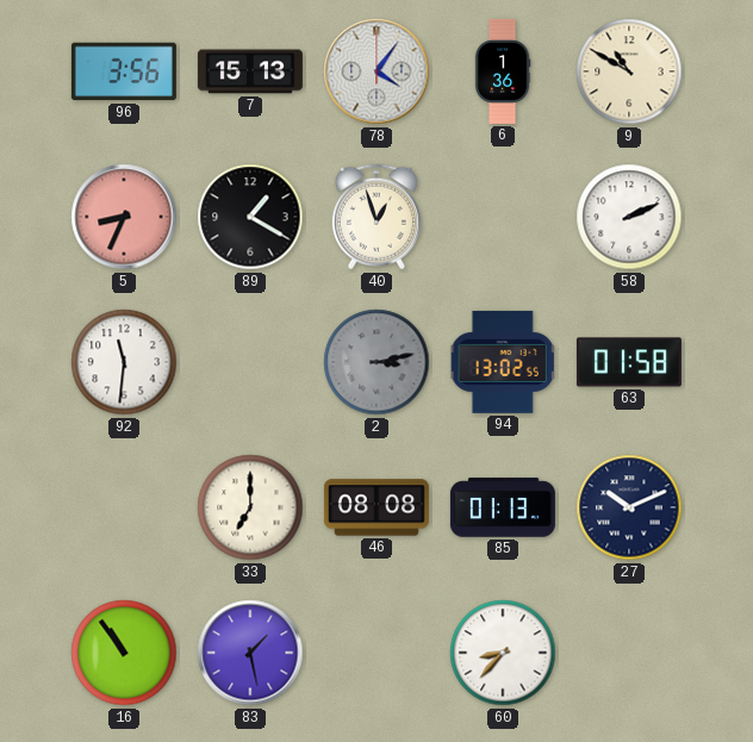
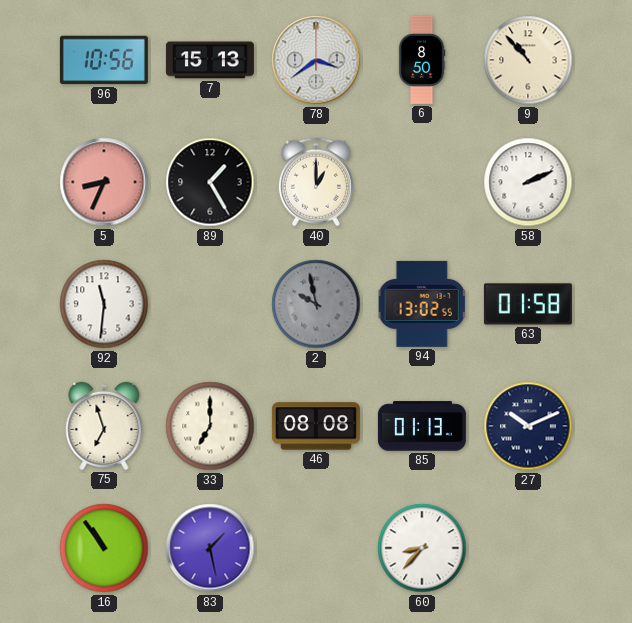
96: 3:56 -> 10:56
78: 4:06 -> 3:39
6: 1:36 -> 8:50
9: 10:50 -> 10:53
89: 1:20 -> 1:25
40: 12:57 -> 1:00
2: 3:13 -> 9:58
75: none -> 6:57
